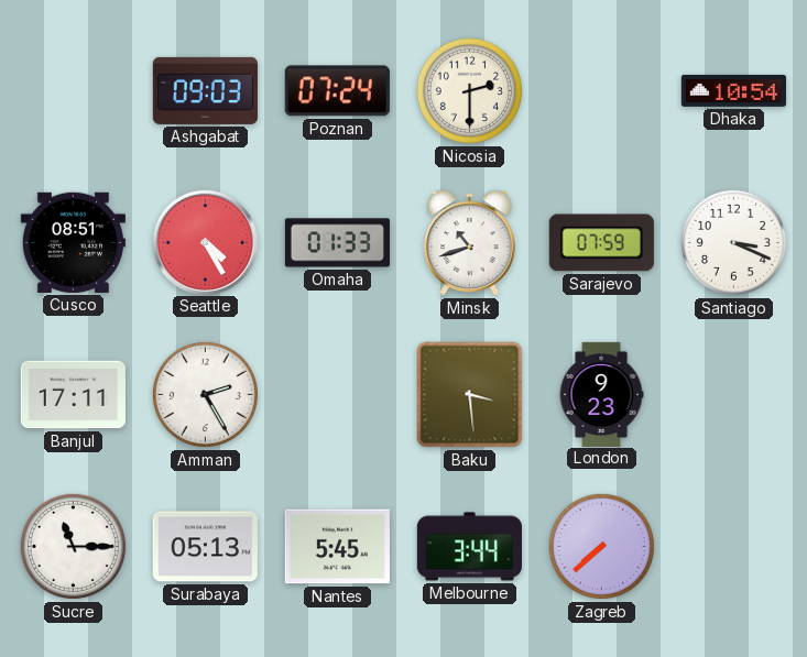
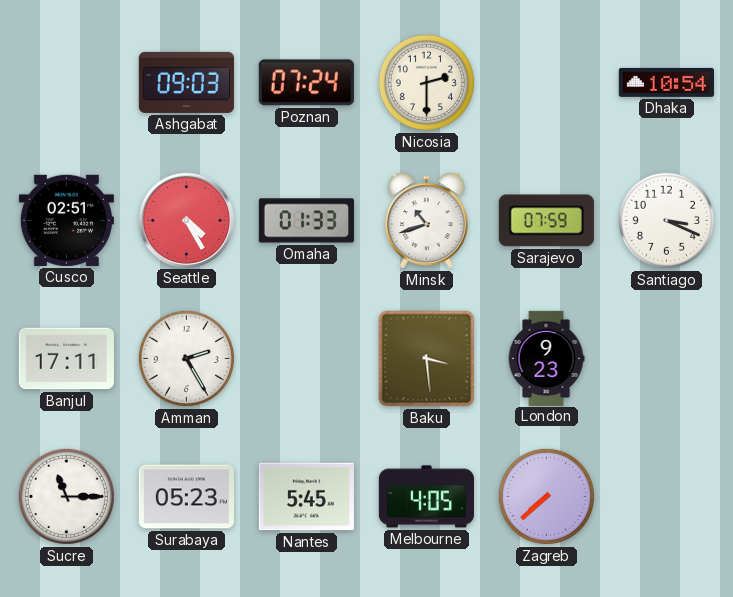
Cusco: 08:51 -> 02:51
Surabaya: 05:13 -> 05:23
Melbourne: 3:44 -> 4:05
